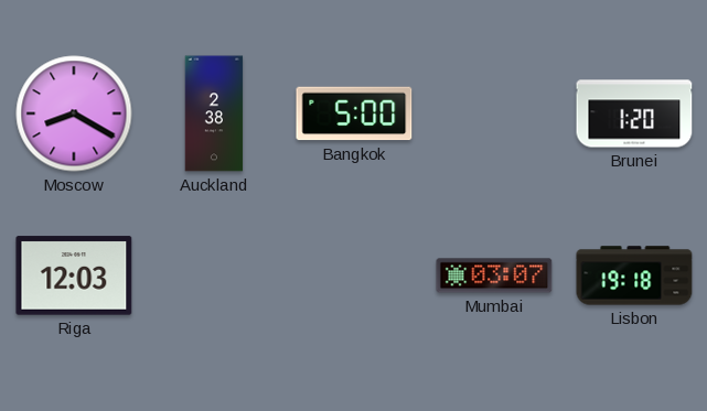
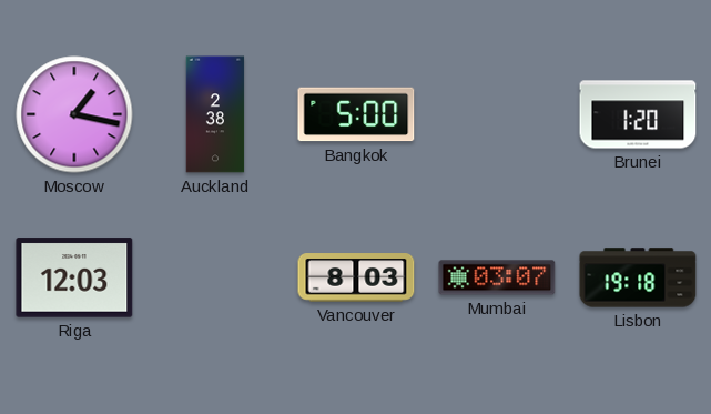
Moscow: 8:20 -> 1:17
Vancouver: none -> 8:03
